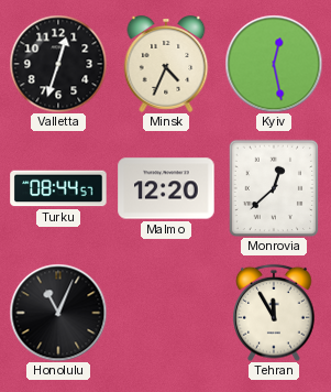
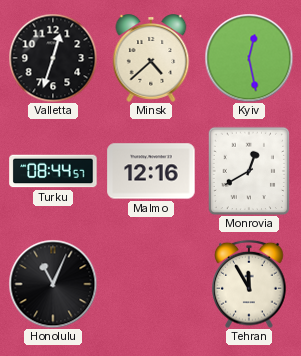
Minsk: 4:34 -> 4:38
Malmo: 12:20 -> 12:16
Monrovia: 12:38 -> 12:40
